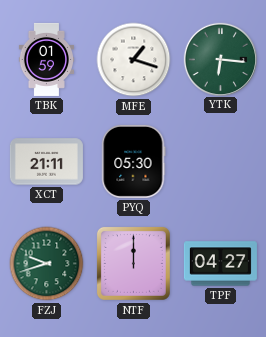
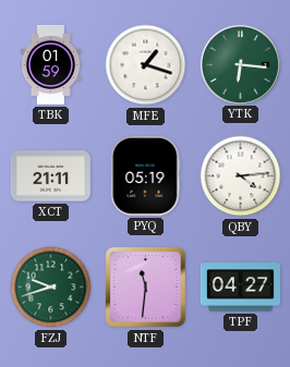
PYQ: 05:30 -> 05:19
QBY: none -> 4:14
NTF: 12:00 -> 11:31
